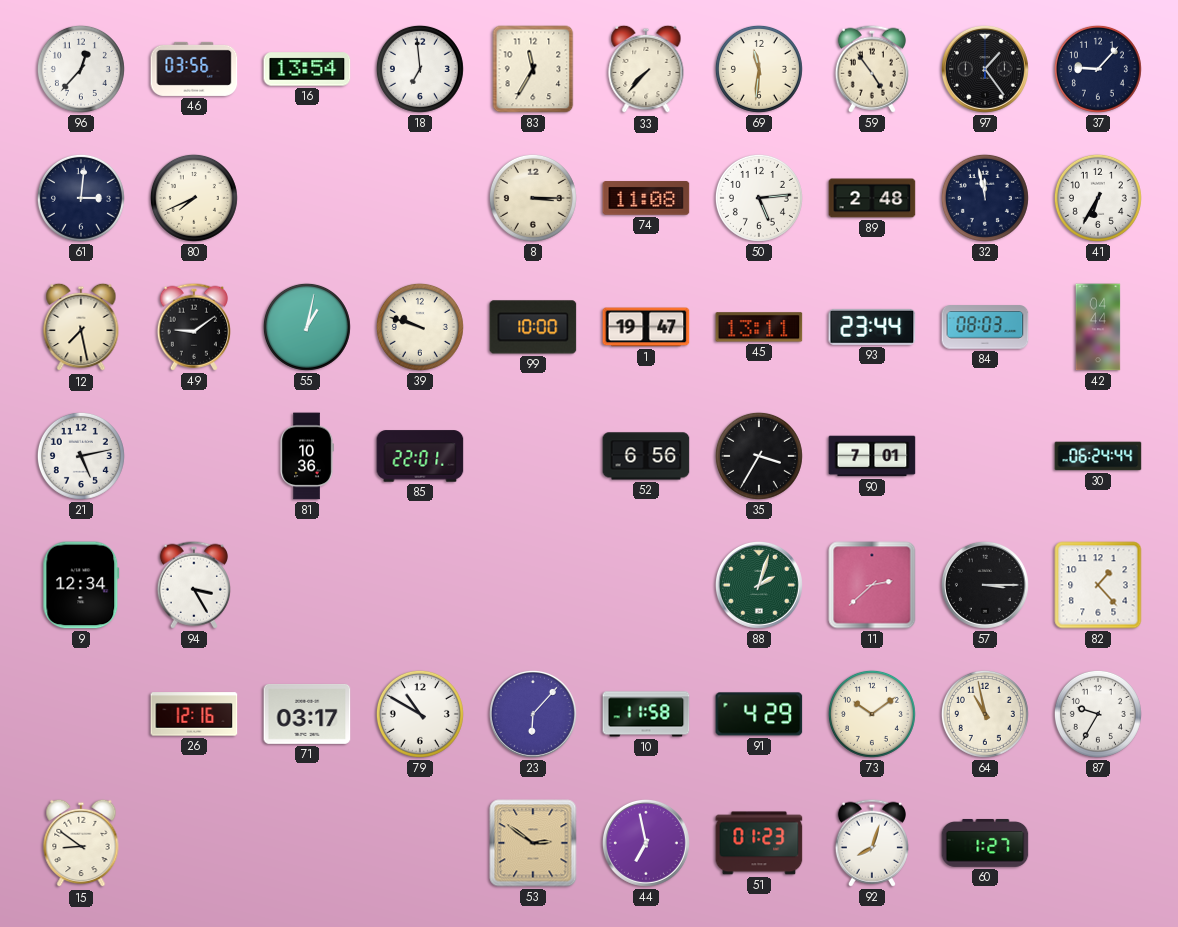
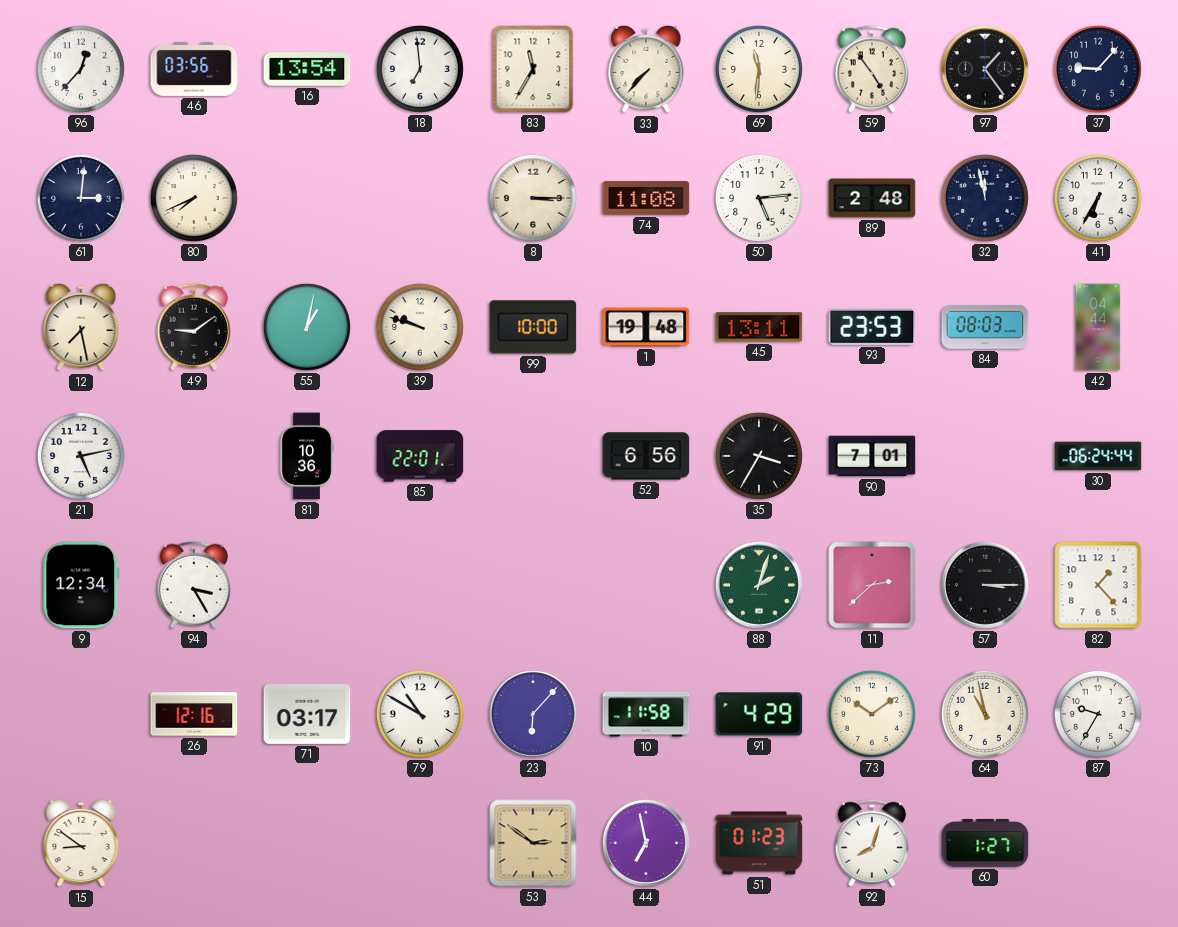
1: 19:47 -> 19:48
93: 23:44 -> 23:53
